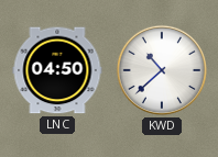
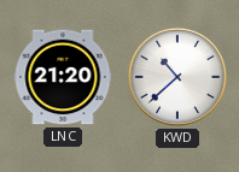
LNC: 04:50 -> 21:20
